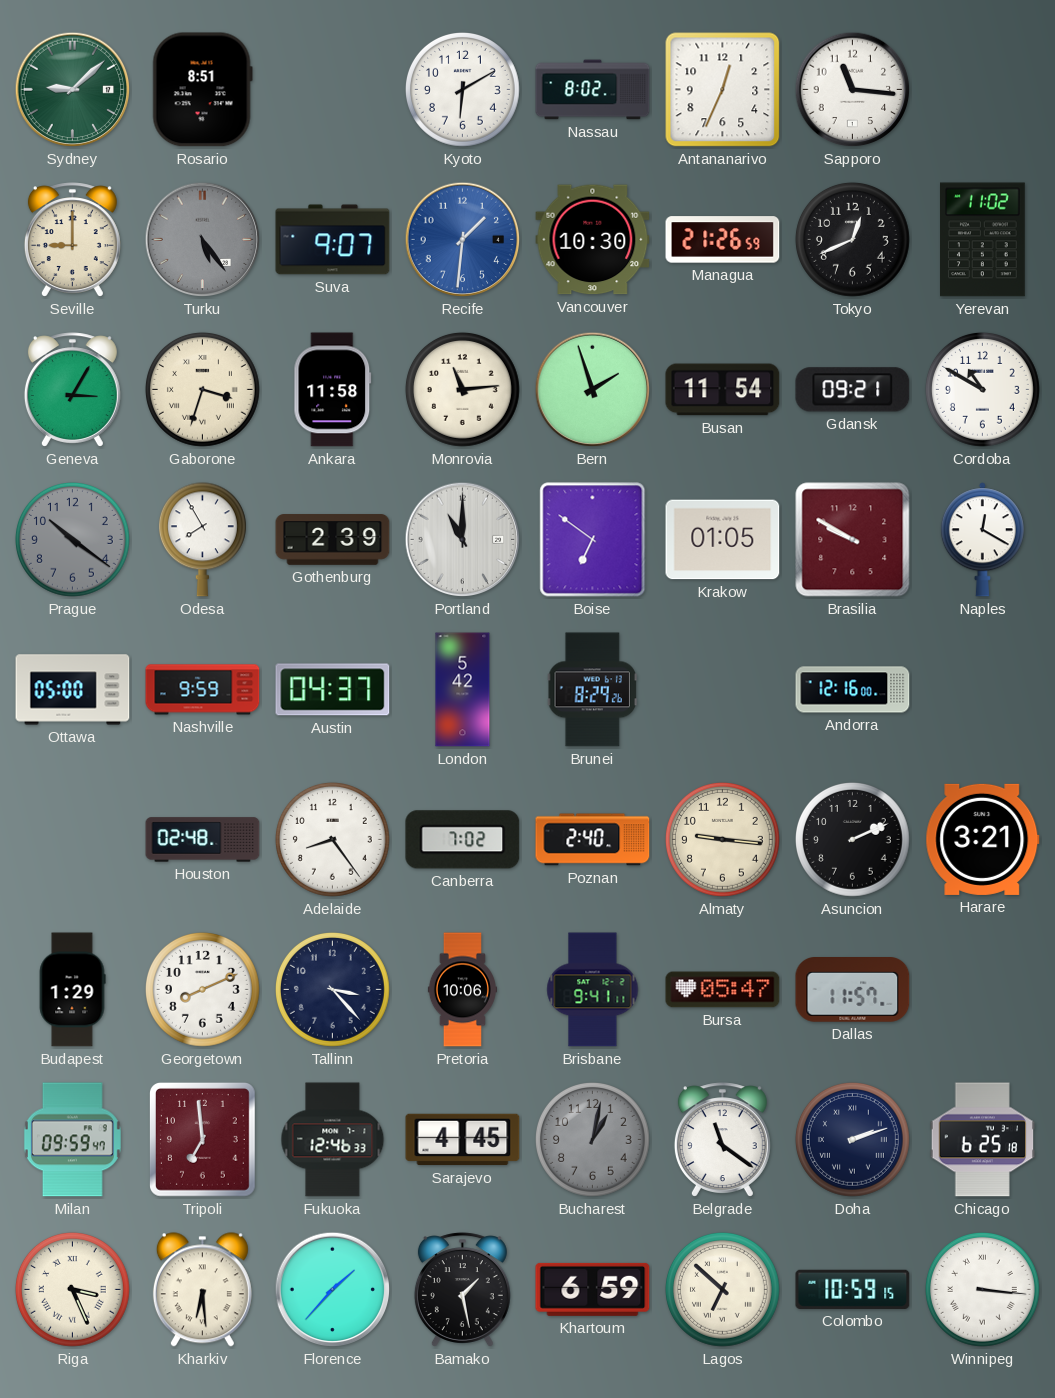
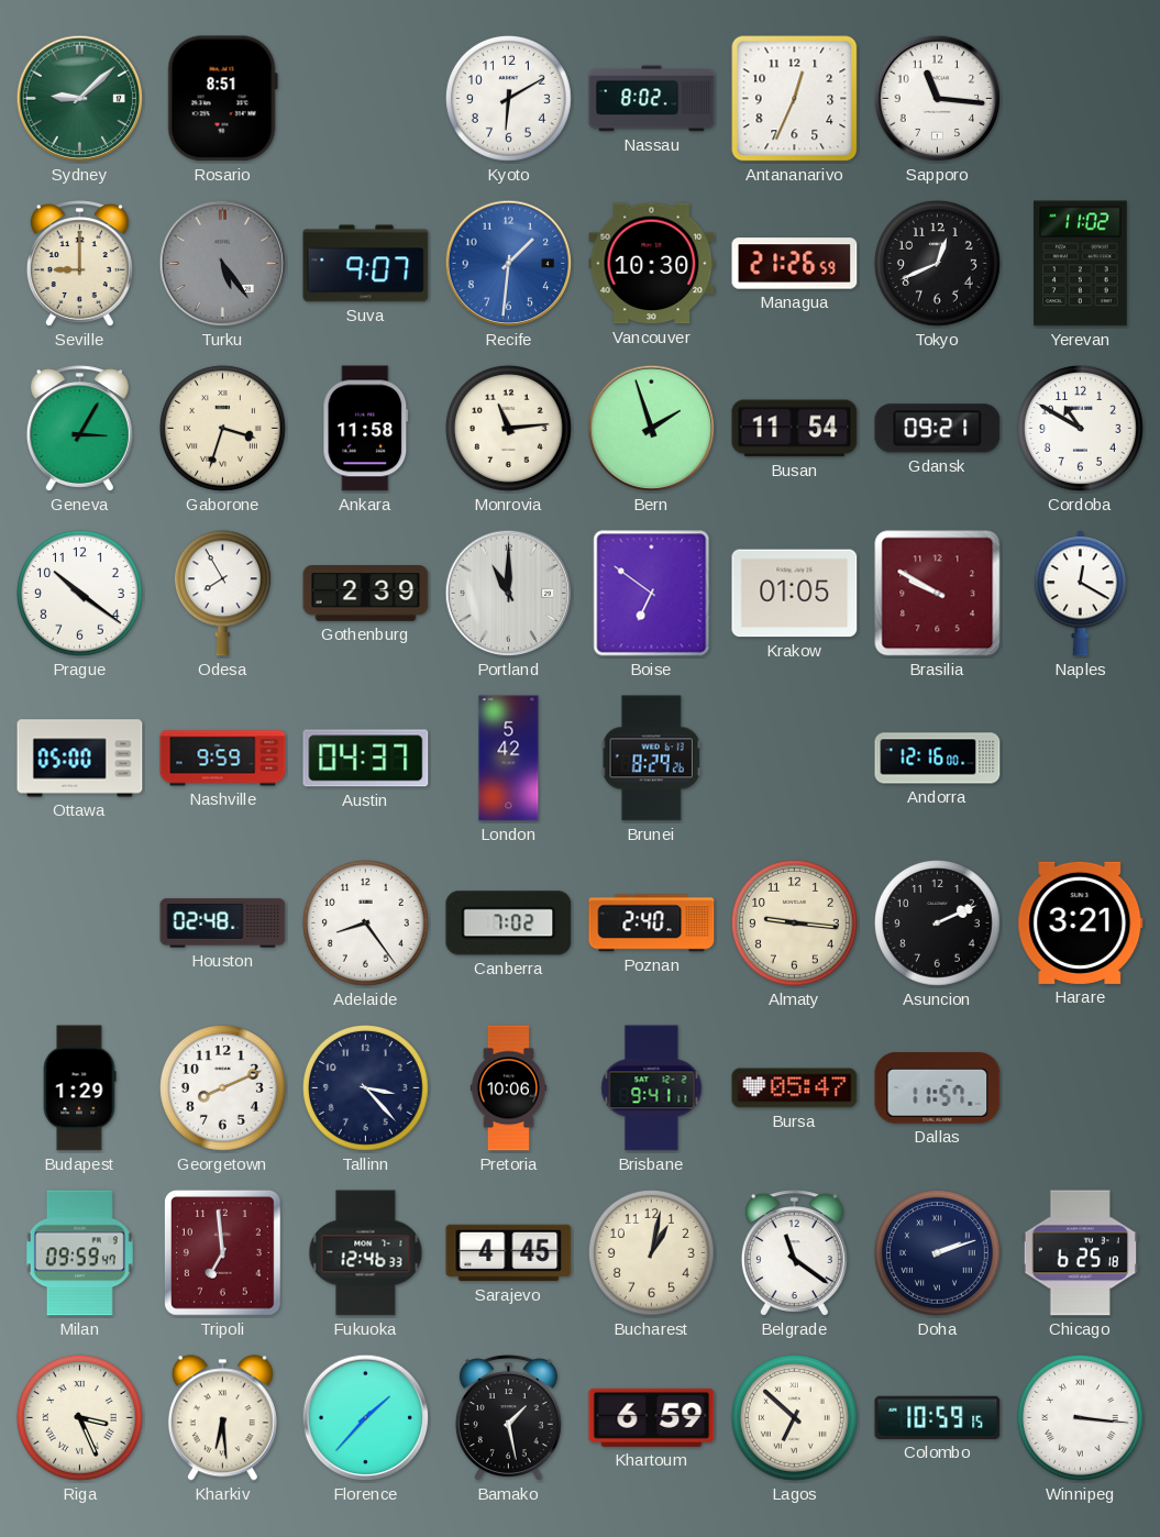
Prague dial: grey -> white
Bucharest dial: grey -> cream
